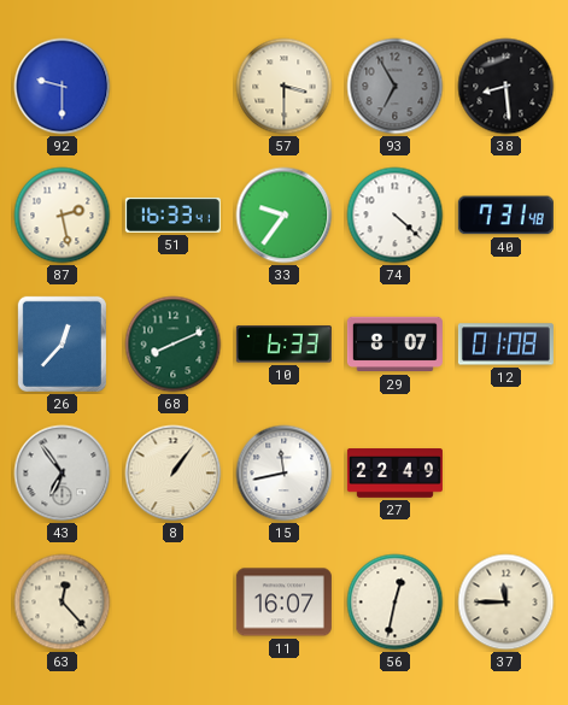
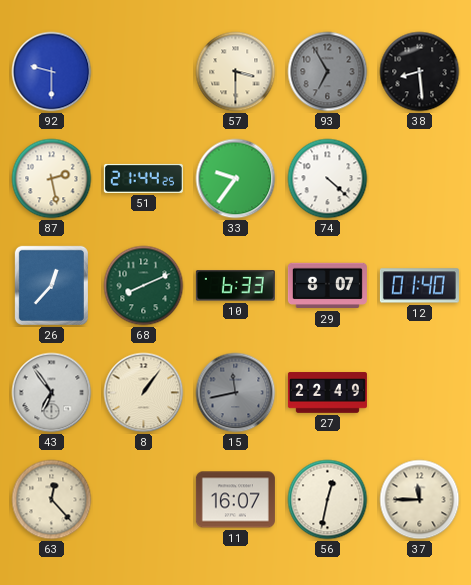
51: 16:33 -> 21:44
40: 7:31 -> none
12: 01:08 -> 01:40
15 dial: white -> grey
